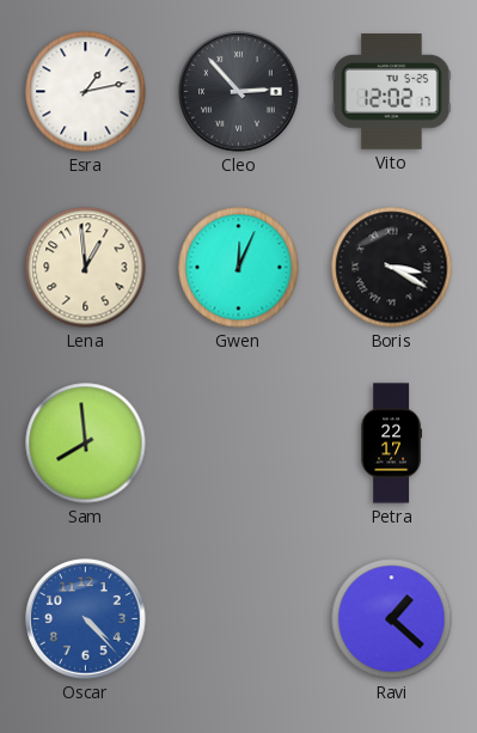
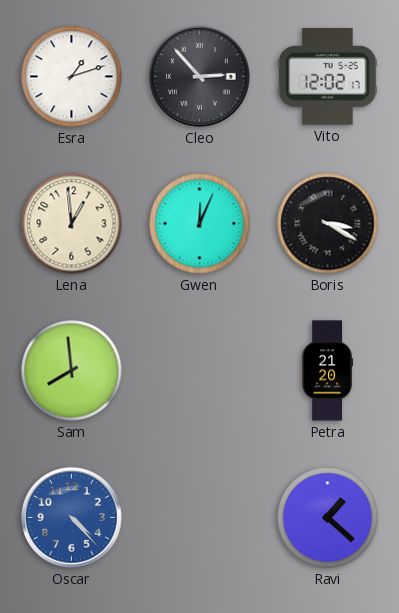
Esra: 1:13 -> 1:12
Petra: 22:17 -> 21:20
